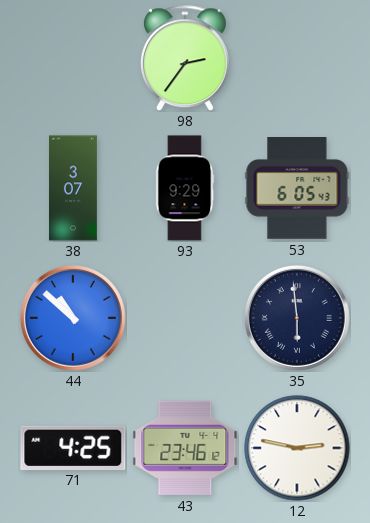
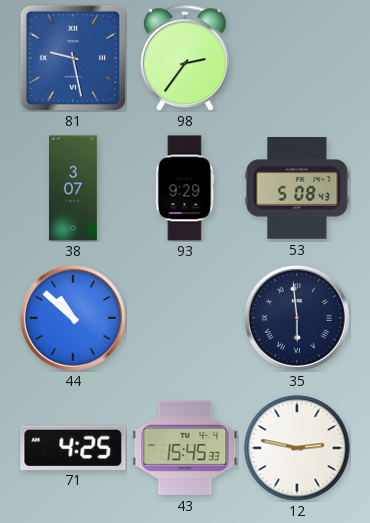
81: none -> 9:28
53: 6:05 -> 5:08
43: 23:46 -> 15:45
